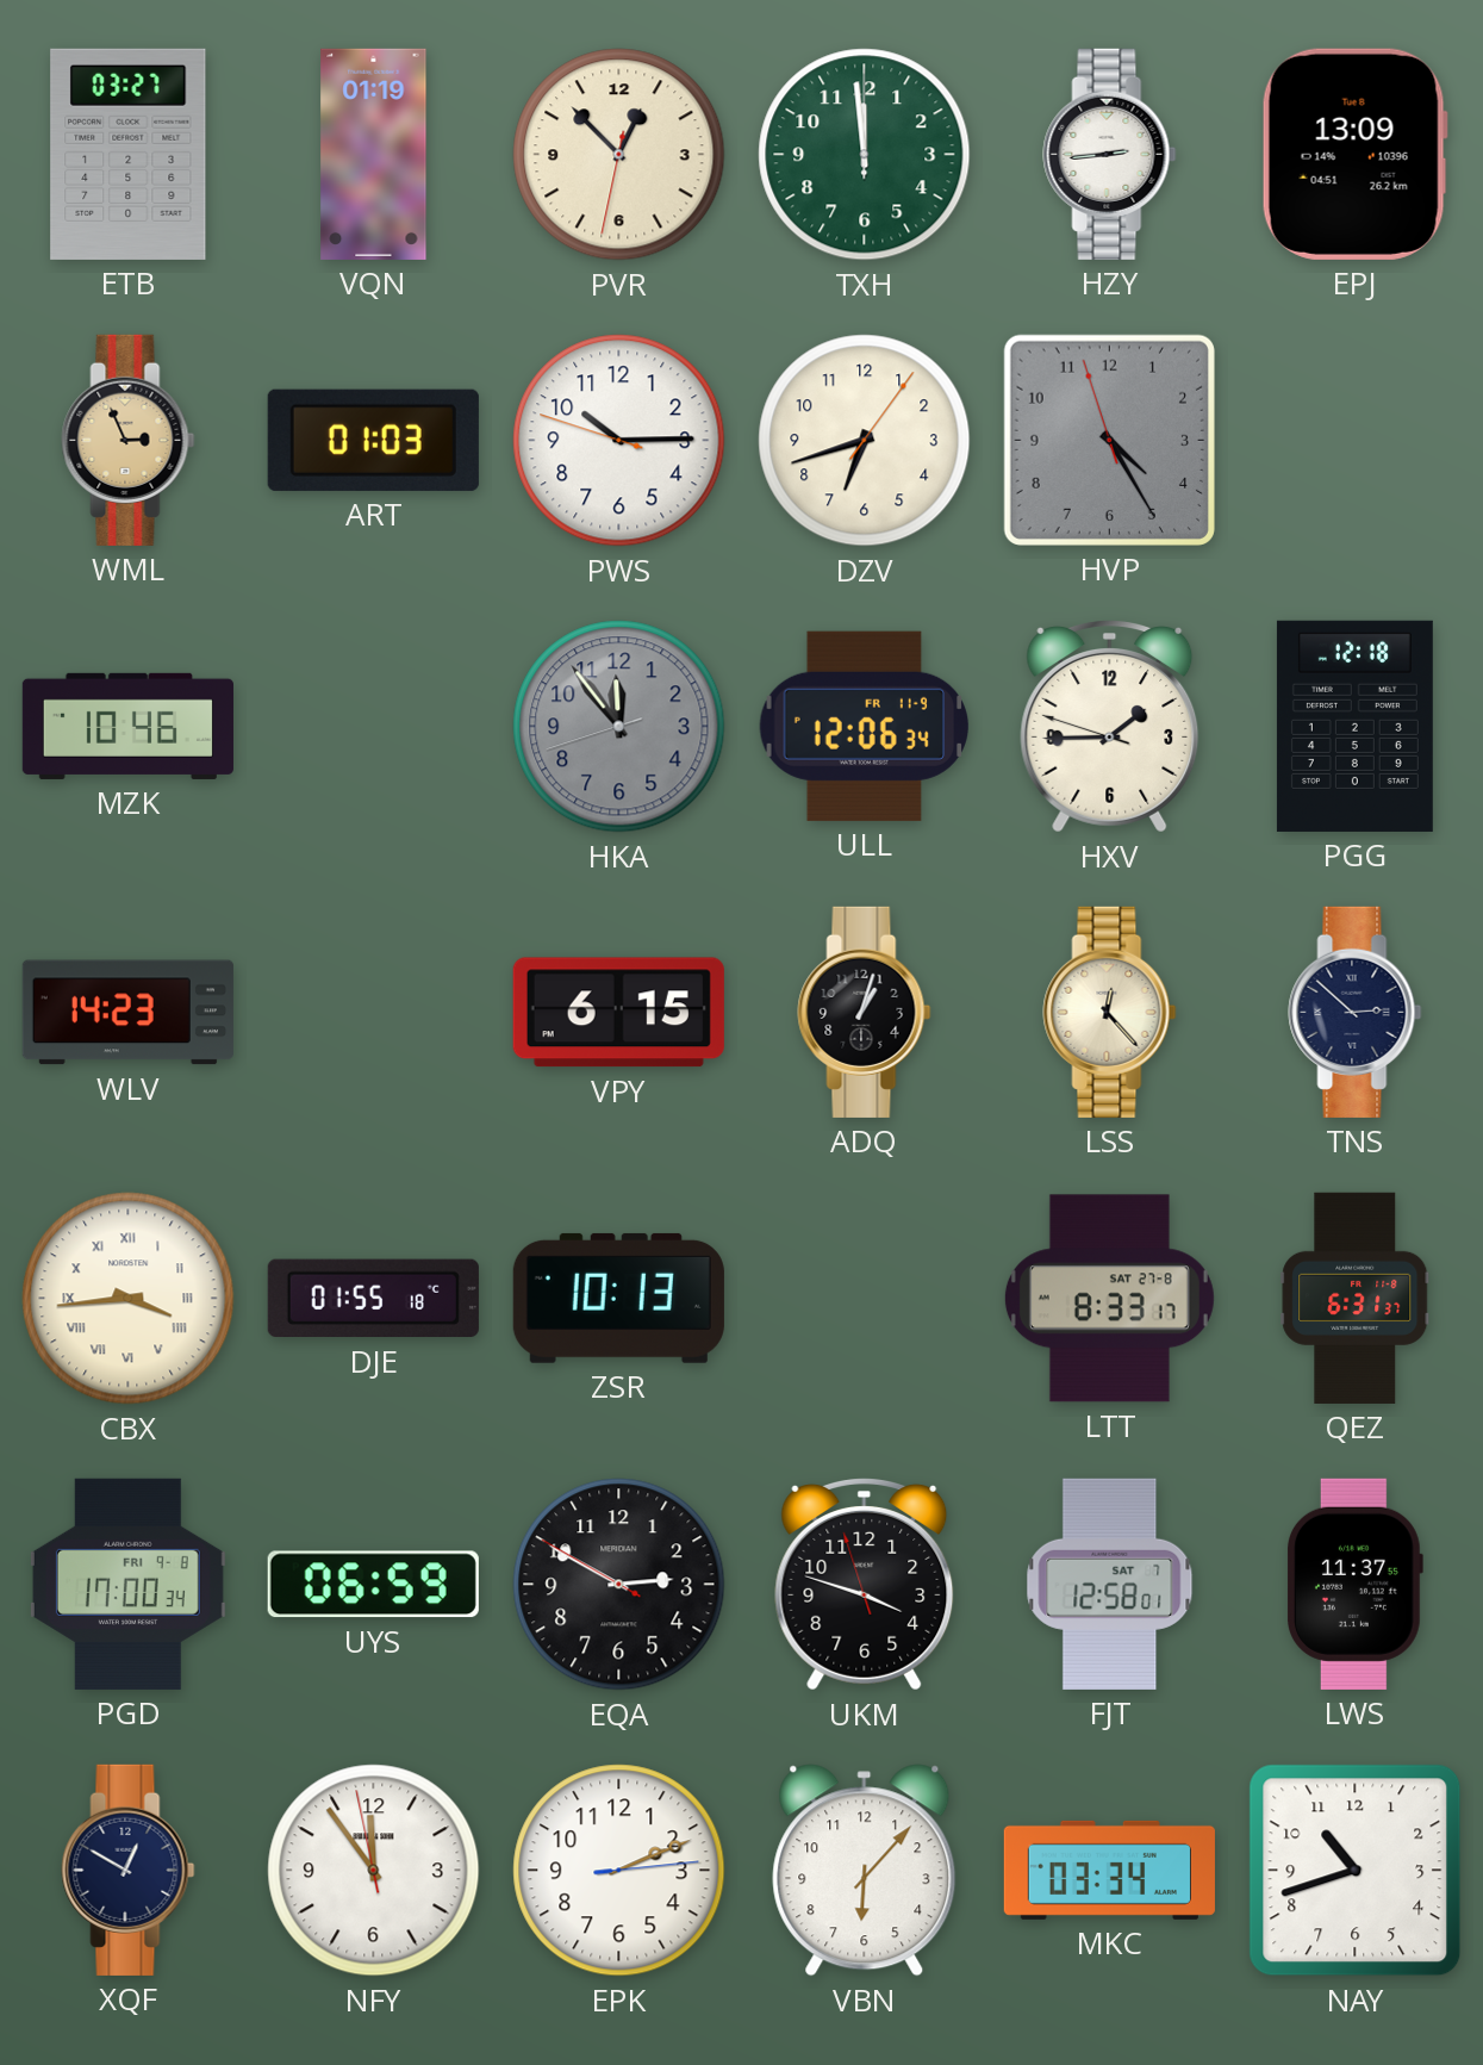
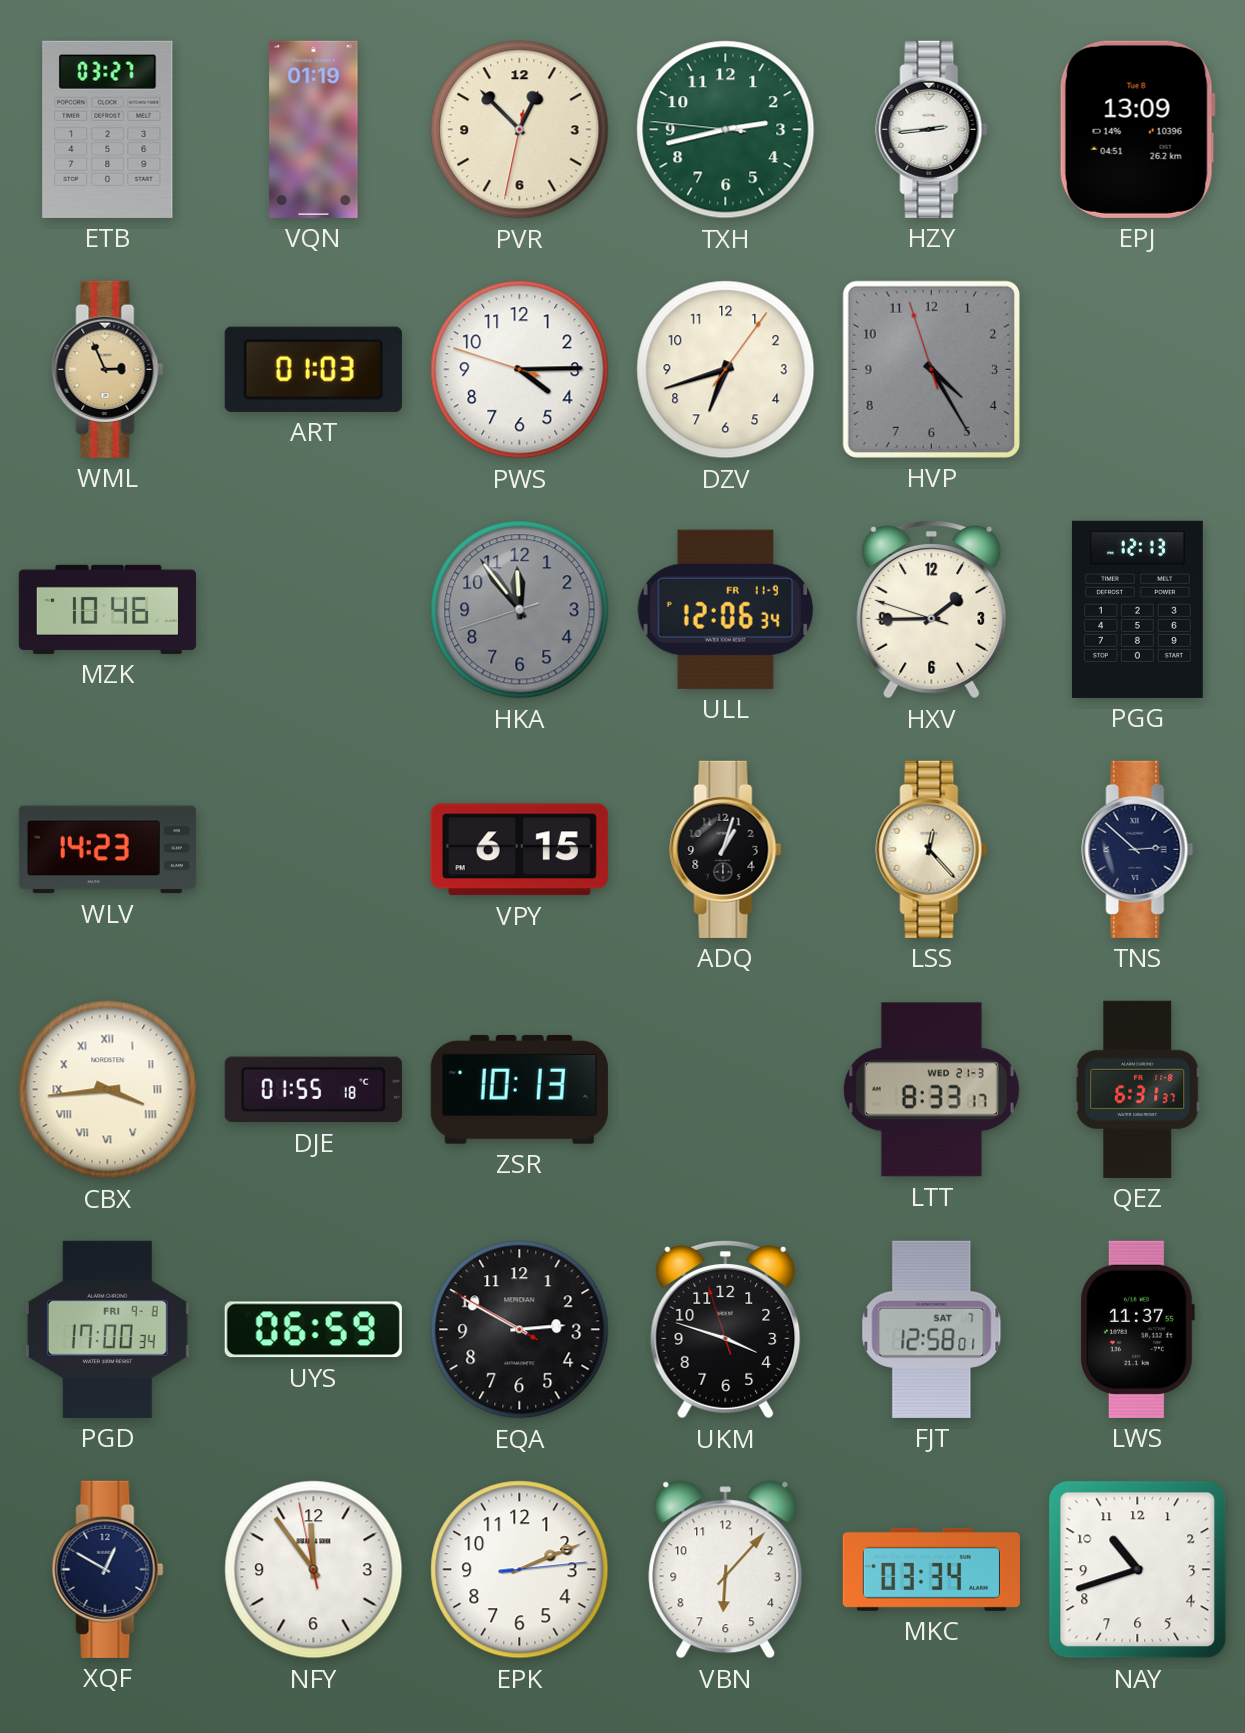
TXH: 11:59 -> 2:42
PWS: 10:14 -> 4:14
PGG: 12:18 -> 12:13
LTT date: SAT 27-8 -> WED 21-3
